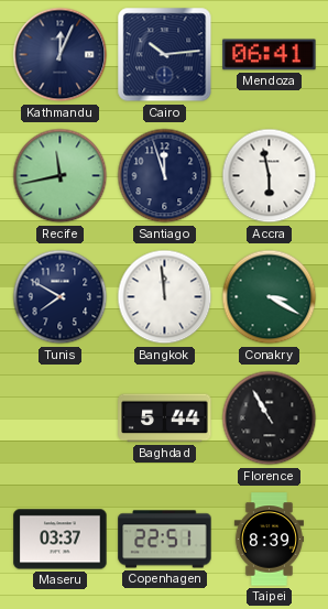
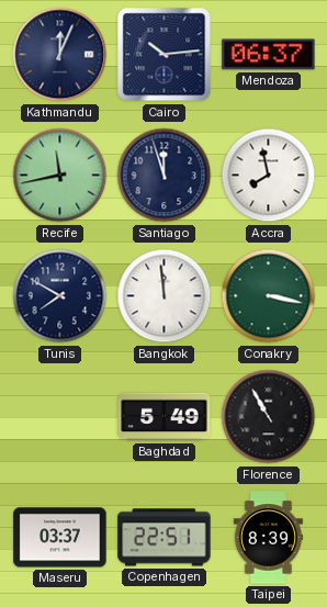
Mendoza: 06:41 -> 06:37
Accra: 5:58 -> 7:58
Conakry: 3:20 -> 3:17
Baghdad: 5:44 -> 5:49
